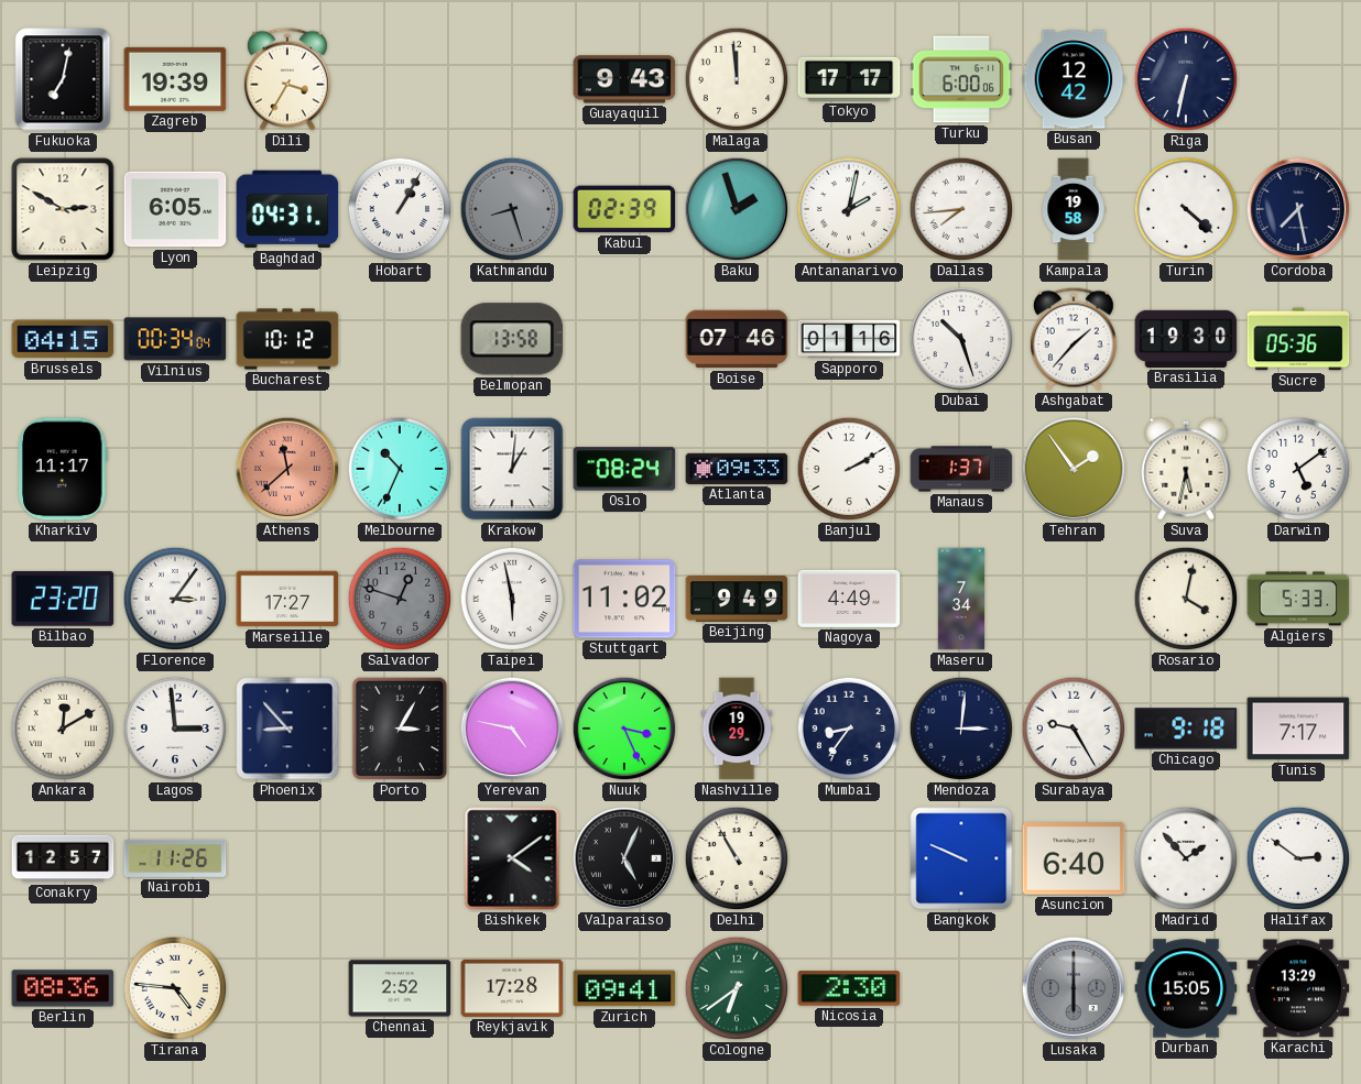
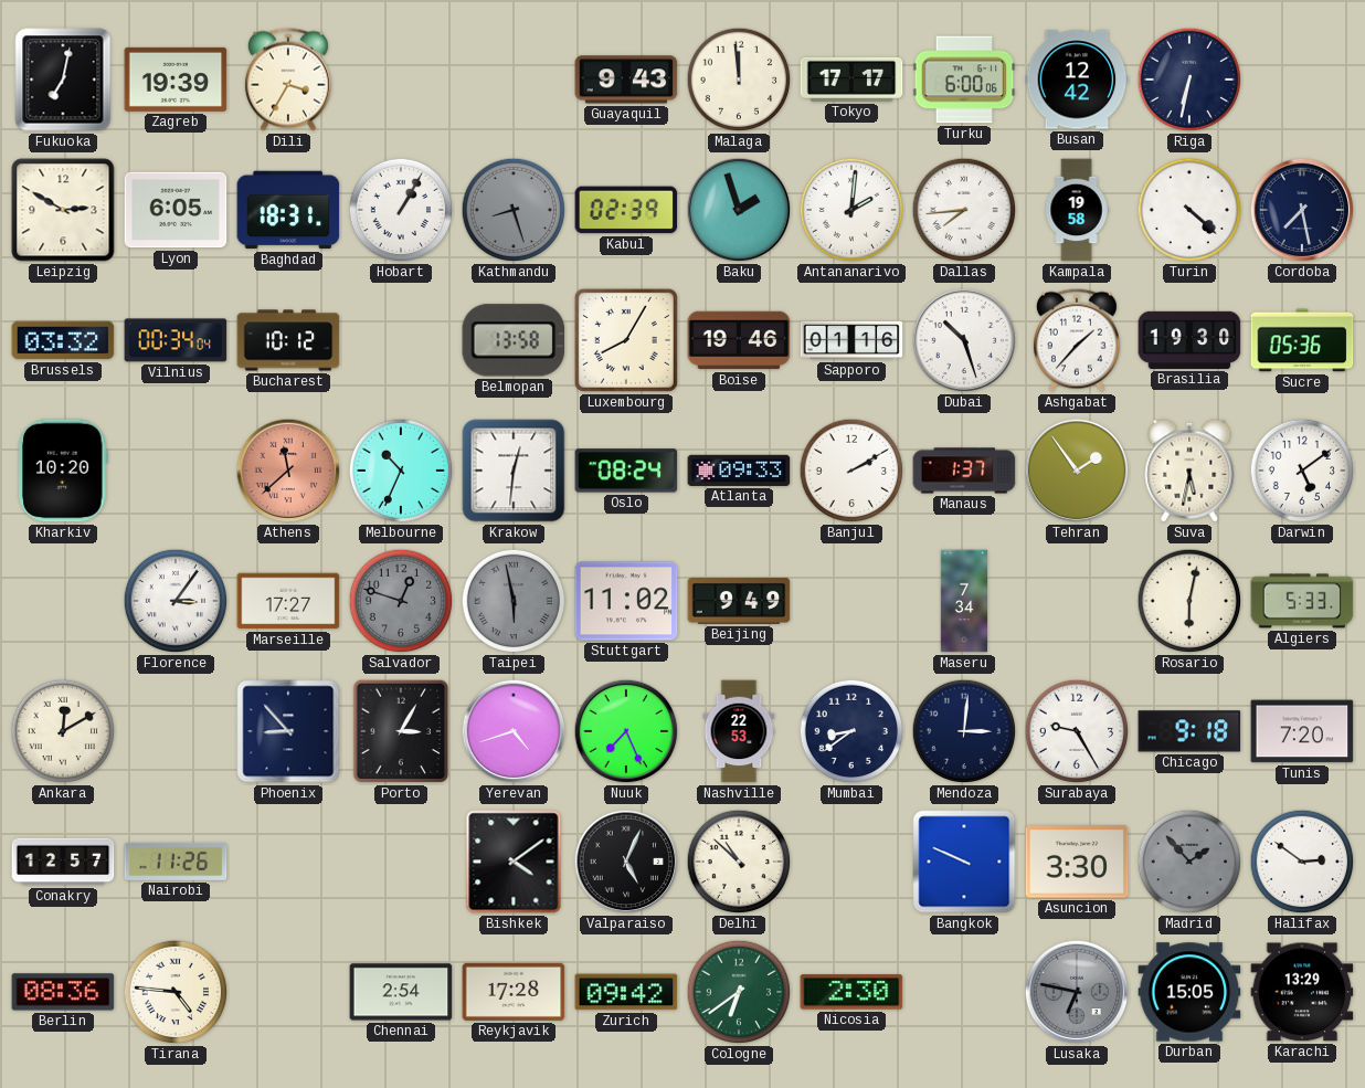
Baghdad: 04:31 -> 18:31
Antananarivo: 2:02 -> 2:01
Brussels: 04:15 -> 03:32
Luxembourg: none -> 8:05
Boise: 07:46 -> 19:46
Kharkiv: 11:17 -> 10:20
Krakow: 1:01 -> 12:31
Bilbao: 23:20 -> none
Taipei dial: white -> grey
Nagoya: 4:49 -> none
Rosario: 4:02 -> 6:02
Lagos: 2:59 -> none
Yerevan: 4:47 -> 4:42
Nuuk: 3:26 -> 7:26
Nashville: 19:29 -> 22:53
Mumbai: 8:36 -> 8:39
Tunis: 7:17 -> 7:20
Delhi: 10:55 -> 10:52
Asuncion: 6:40 -> 3:30
Madrid dial: white -> grey
Chennai: 2:52 -> 2:54
Zurich: 09:41 -> 09:42
Lusaka: 6:00 -> 6:47
